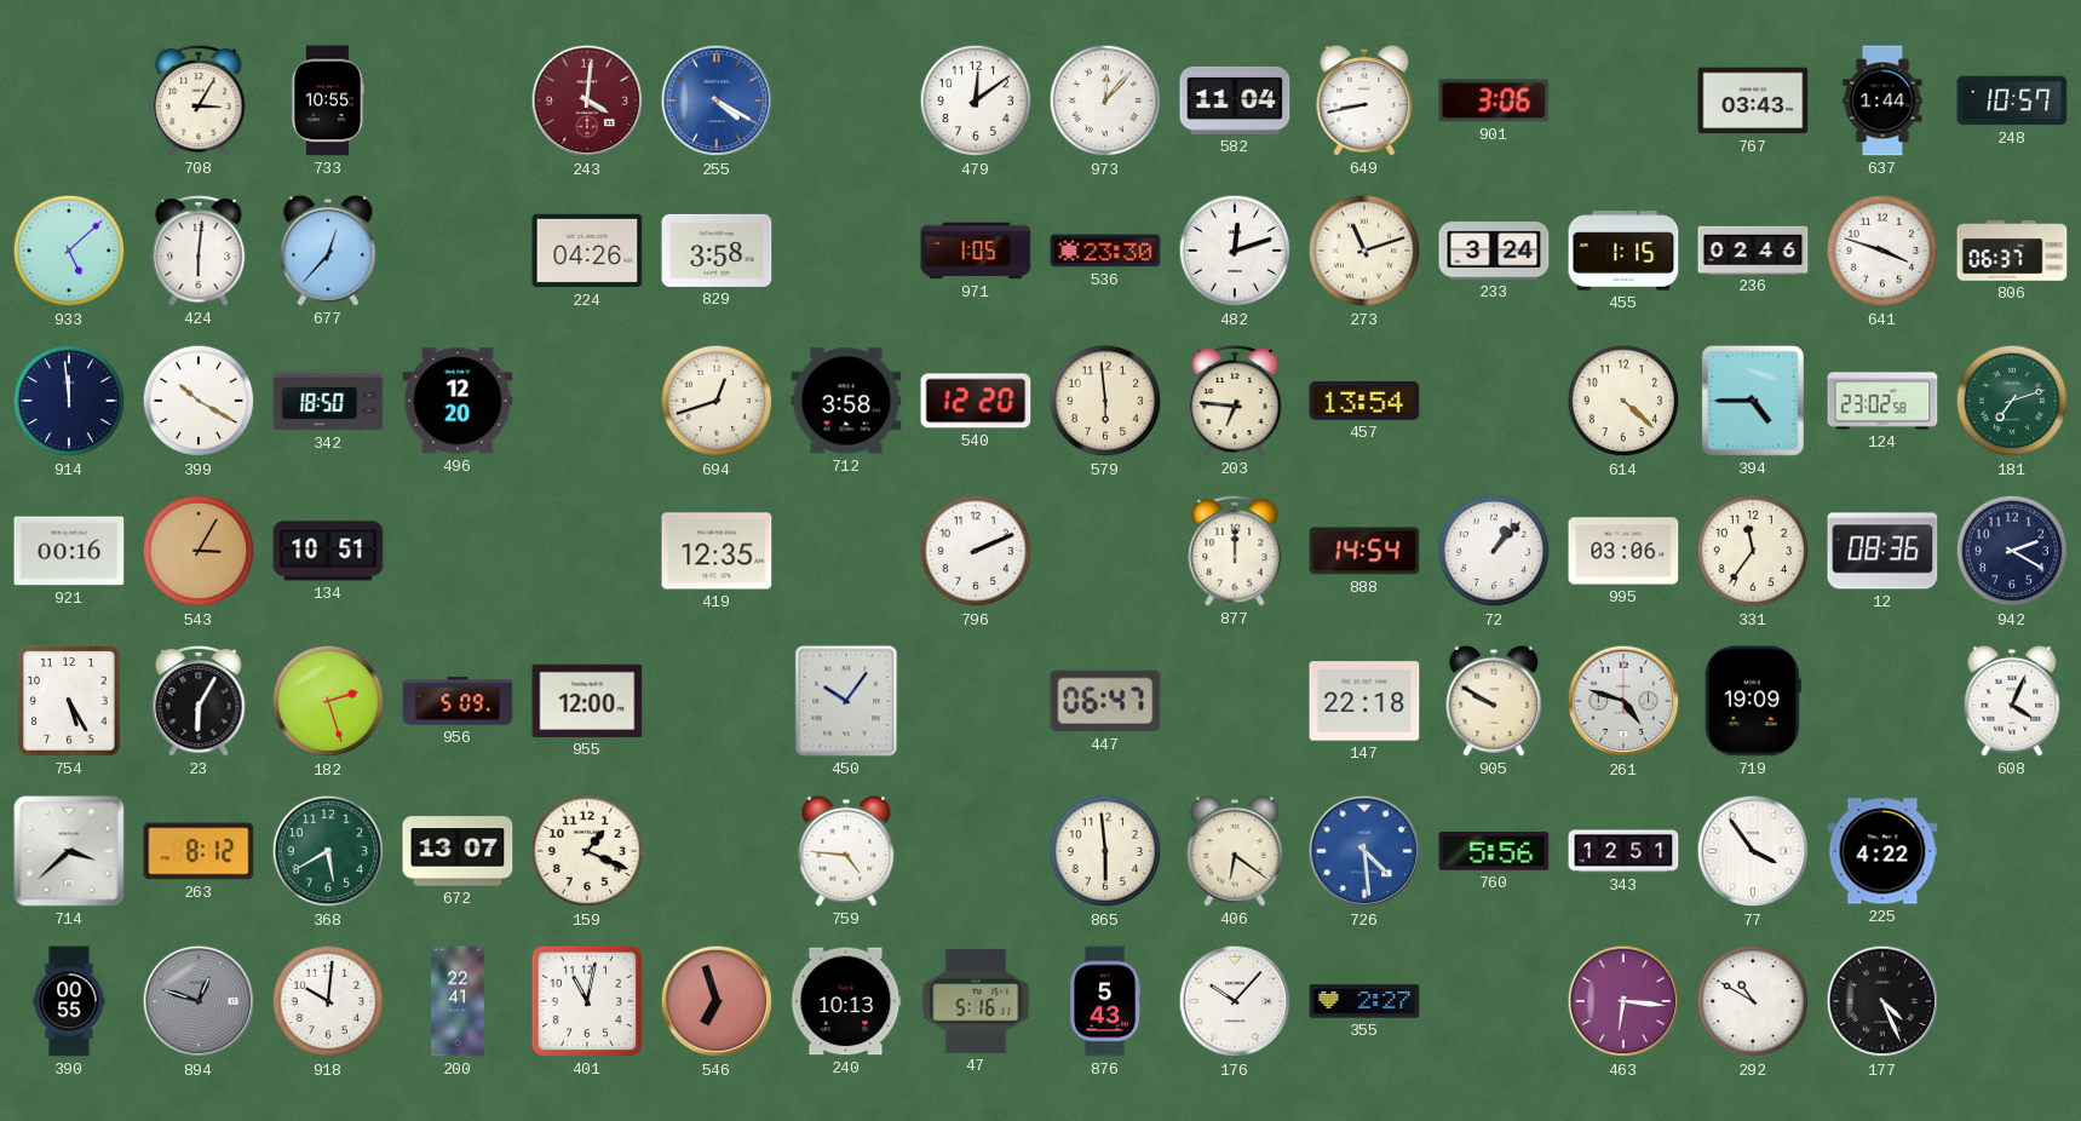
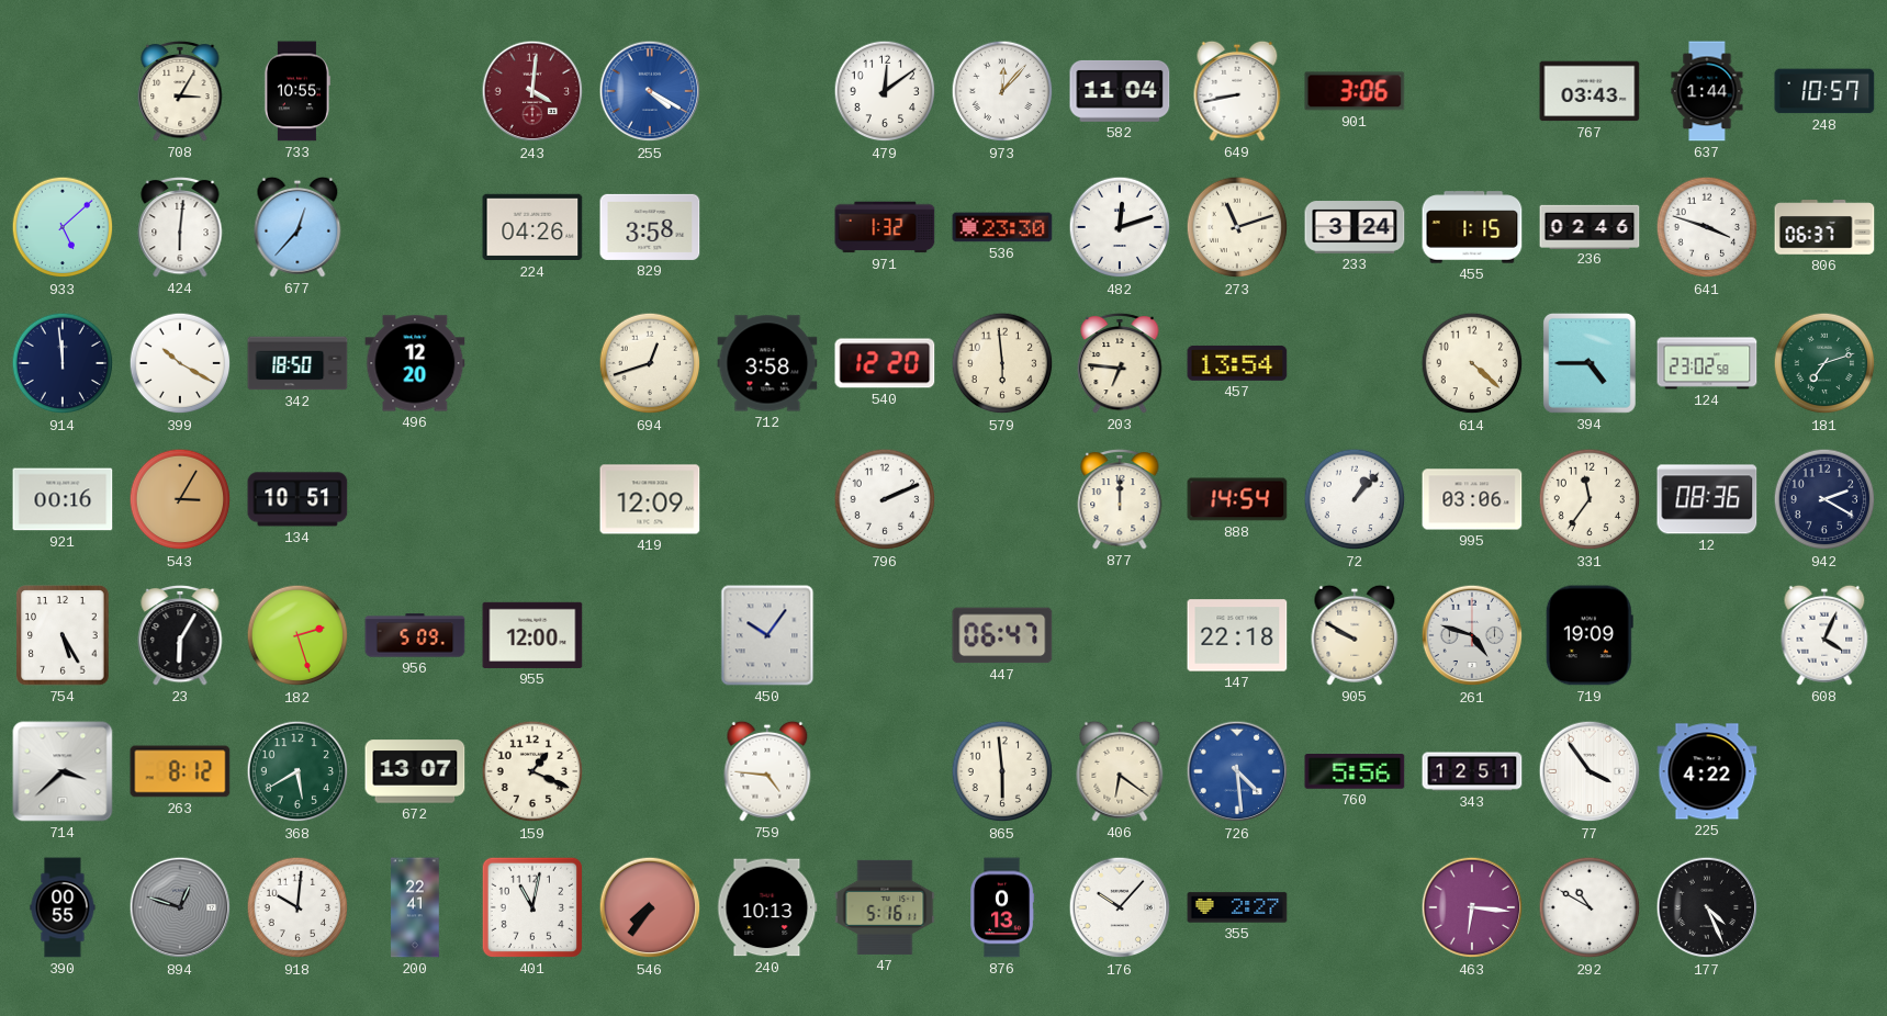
971: 1:05 -> 1:32
419: 12:35 -> 12:09
546: 6:57 -> 7:36
876: 5:43 -> 0:13
